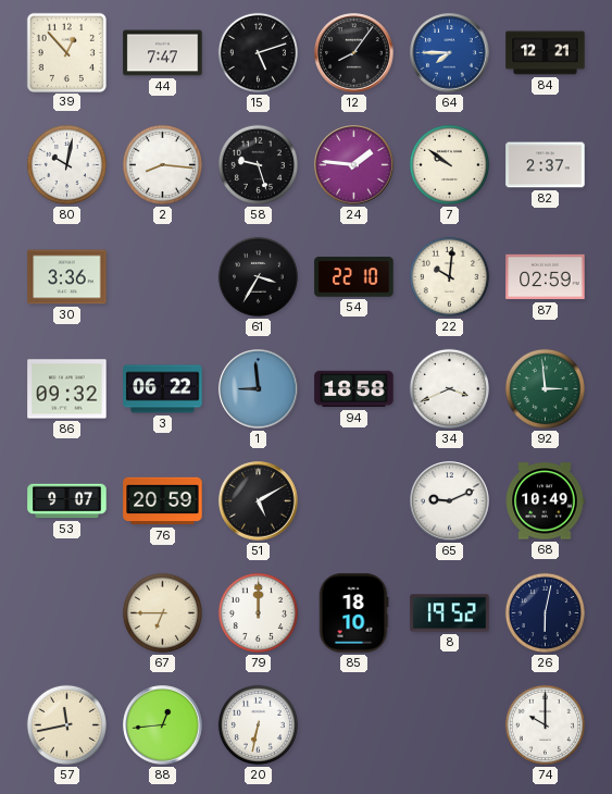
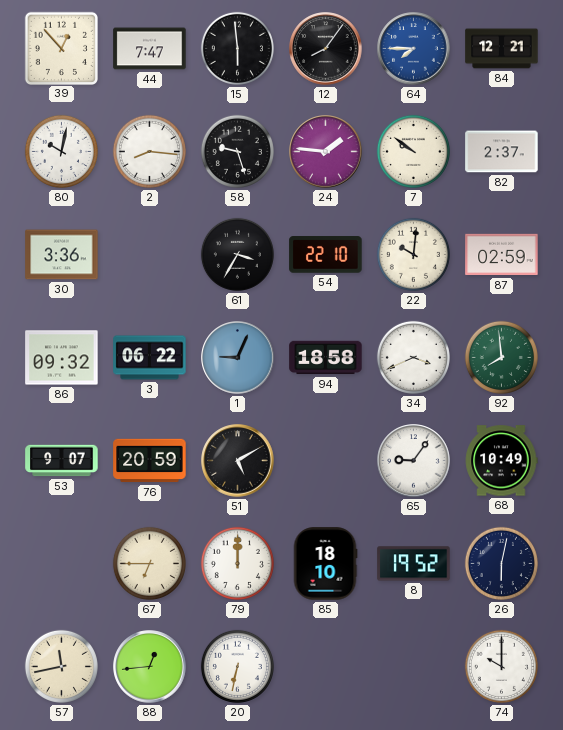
15: 5:12 -> 5:59
1: 8:59 -> 9:04
92: 2:59 -> 7:59
65: 9:11 -> 9:06
